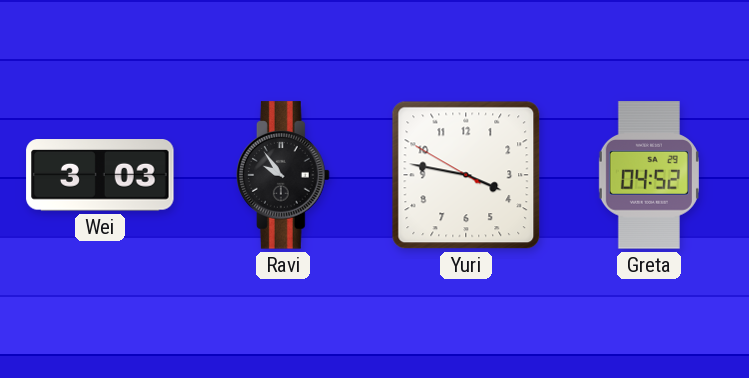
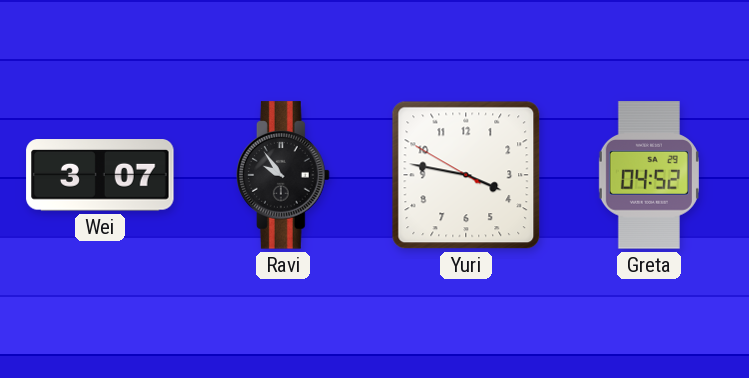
Wei: 3:03 -> 3:07
